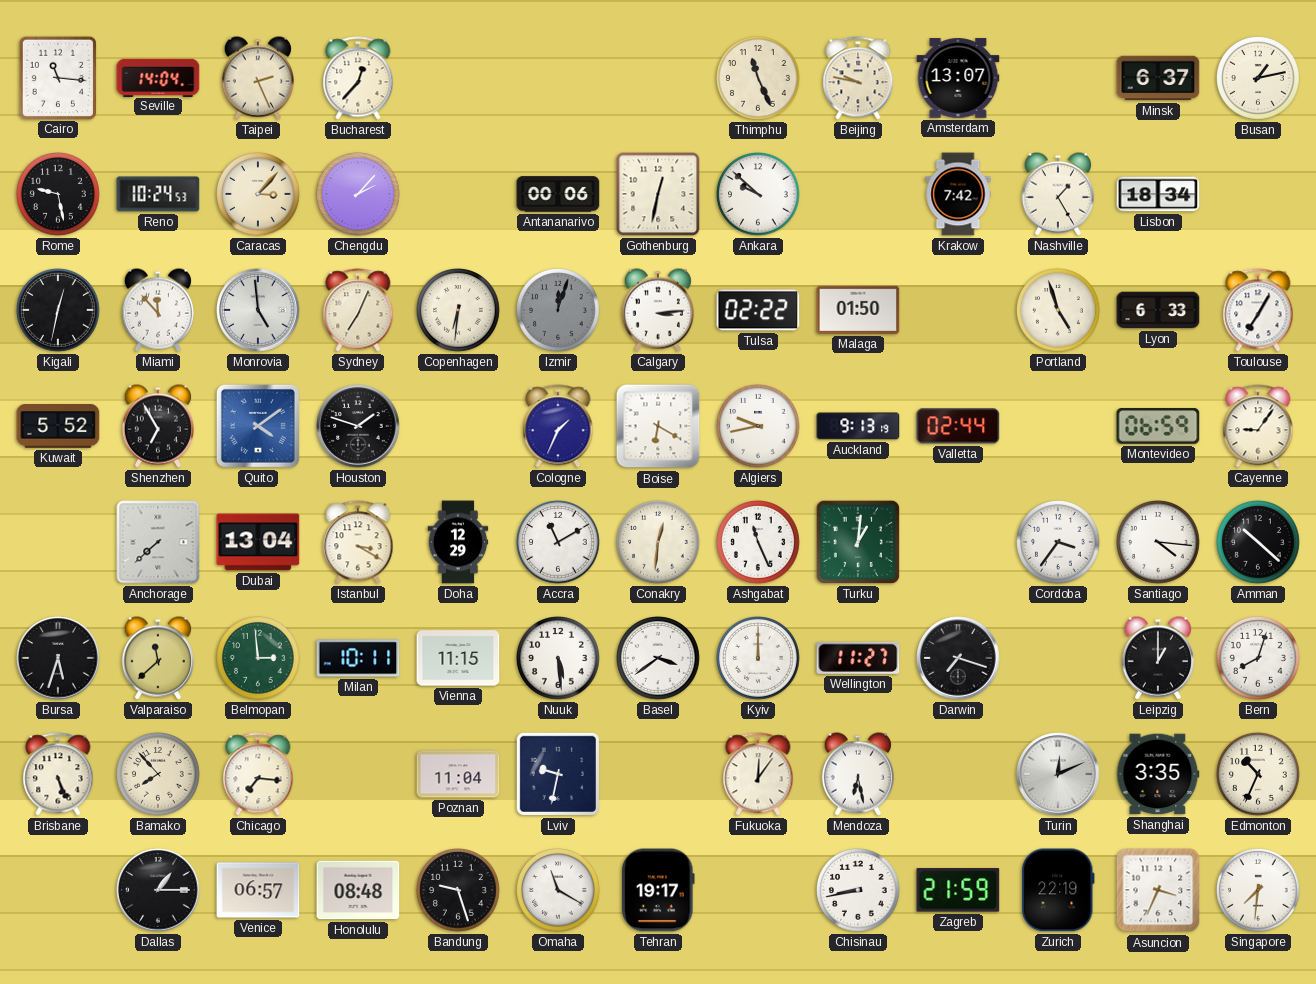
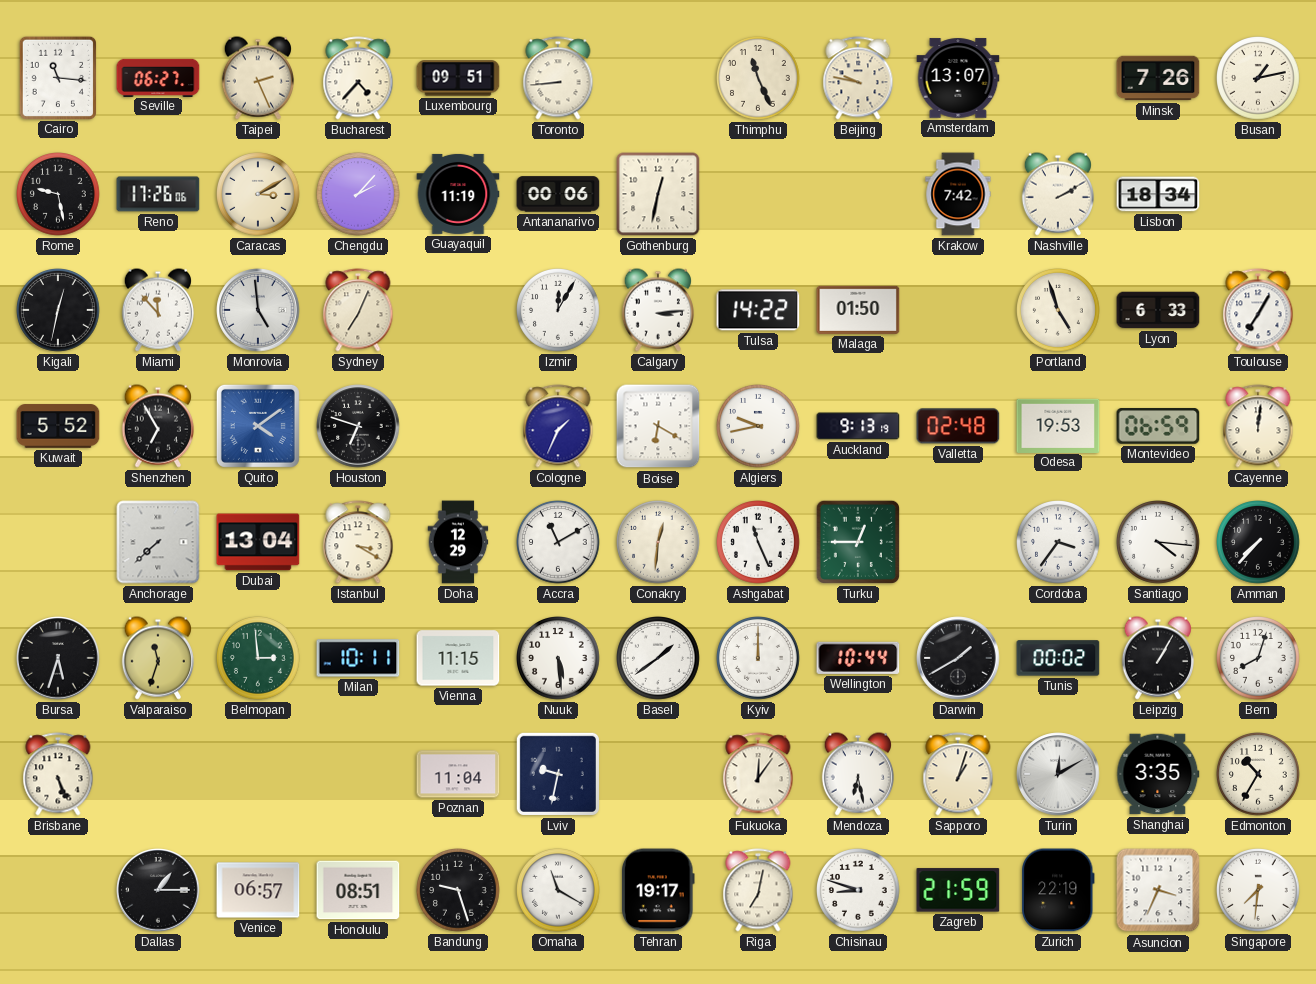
Seville: 14:04 -> 06:27
Bucharest: 12:37 -> 4:37
Luxembourg: none -> 09:51
Toronto: none -> 8:44
Minsk: 6:37 -> 7:26
Reno: 10:24 -> 17:26
Caracas: 3:07 -> 3:10
Guayaquil: none -> 11:19
Ankara: 9:52 -> none
Nashville: 1:25 -> 2:10
Copenhagen: 6:31 -> none
Izmir: 12:03 -> 12:05
Izmir dial: grey -> white
Tulsa: 02:22 -> 14:22
Houston: 1:48 -> 6:48
Valletta: 02:44 -> 02:48
Odesa: none -> 19:53
Cayenne: 9:06 -> 12:01
Turku: 1:01 -> 12:45
Amman: 10:22 -> 7:37
Valparaiso: 11:38 -> 11:33
Basel: 3:39 -> 1:39
Wellington: 11:27 -> 10:44
Darwin: 7:18 -> 1:40
Tunis: none -> 00:02
Leipzig: 1:00 -> 1:05
Bamako: 7:53 -> none
Chicago: 7:16 -> none
Sapporo: none -> 1:03
Turin: 12:11 -> 12:10
Edmonton: 10:34 -> 10:35
Honolulu: 08:48 -> 08:51
Riga: none -> 7:02
Chisinau: 8:43 -> 8:48
